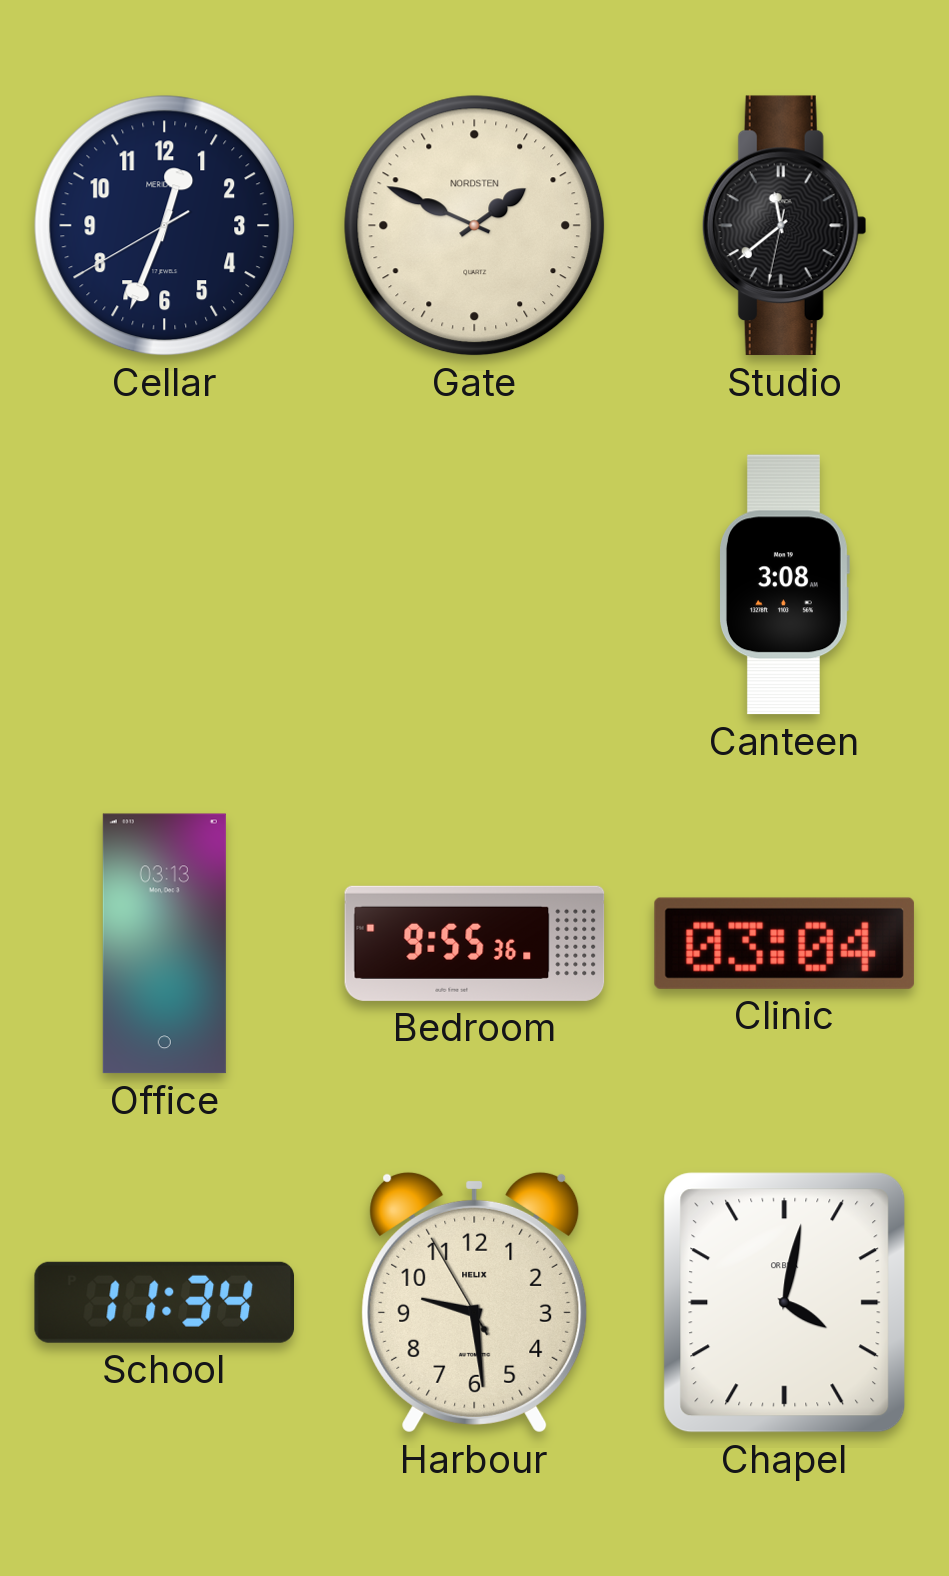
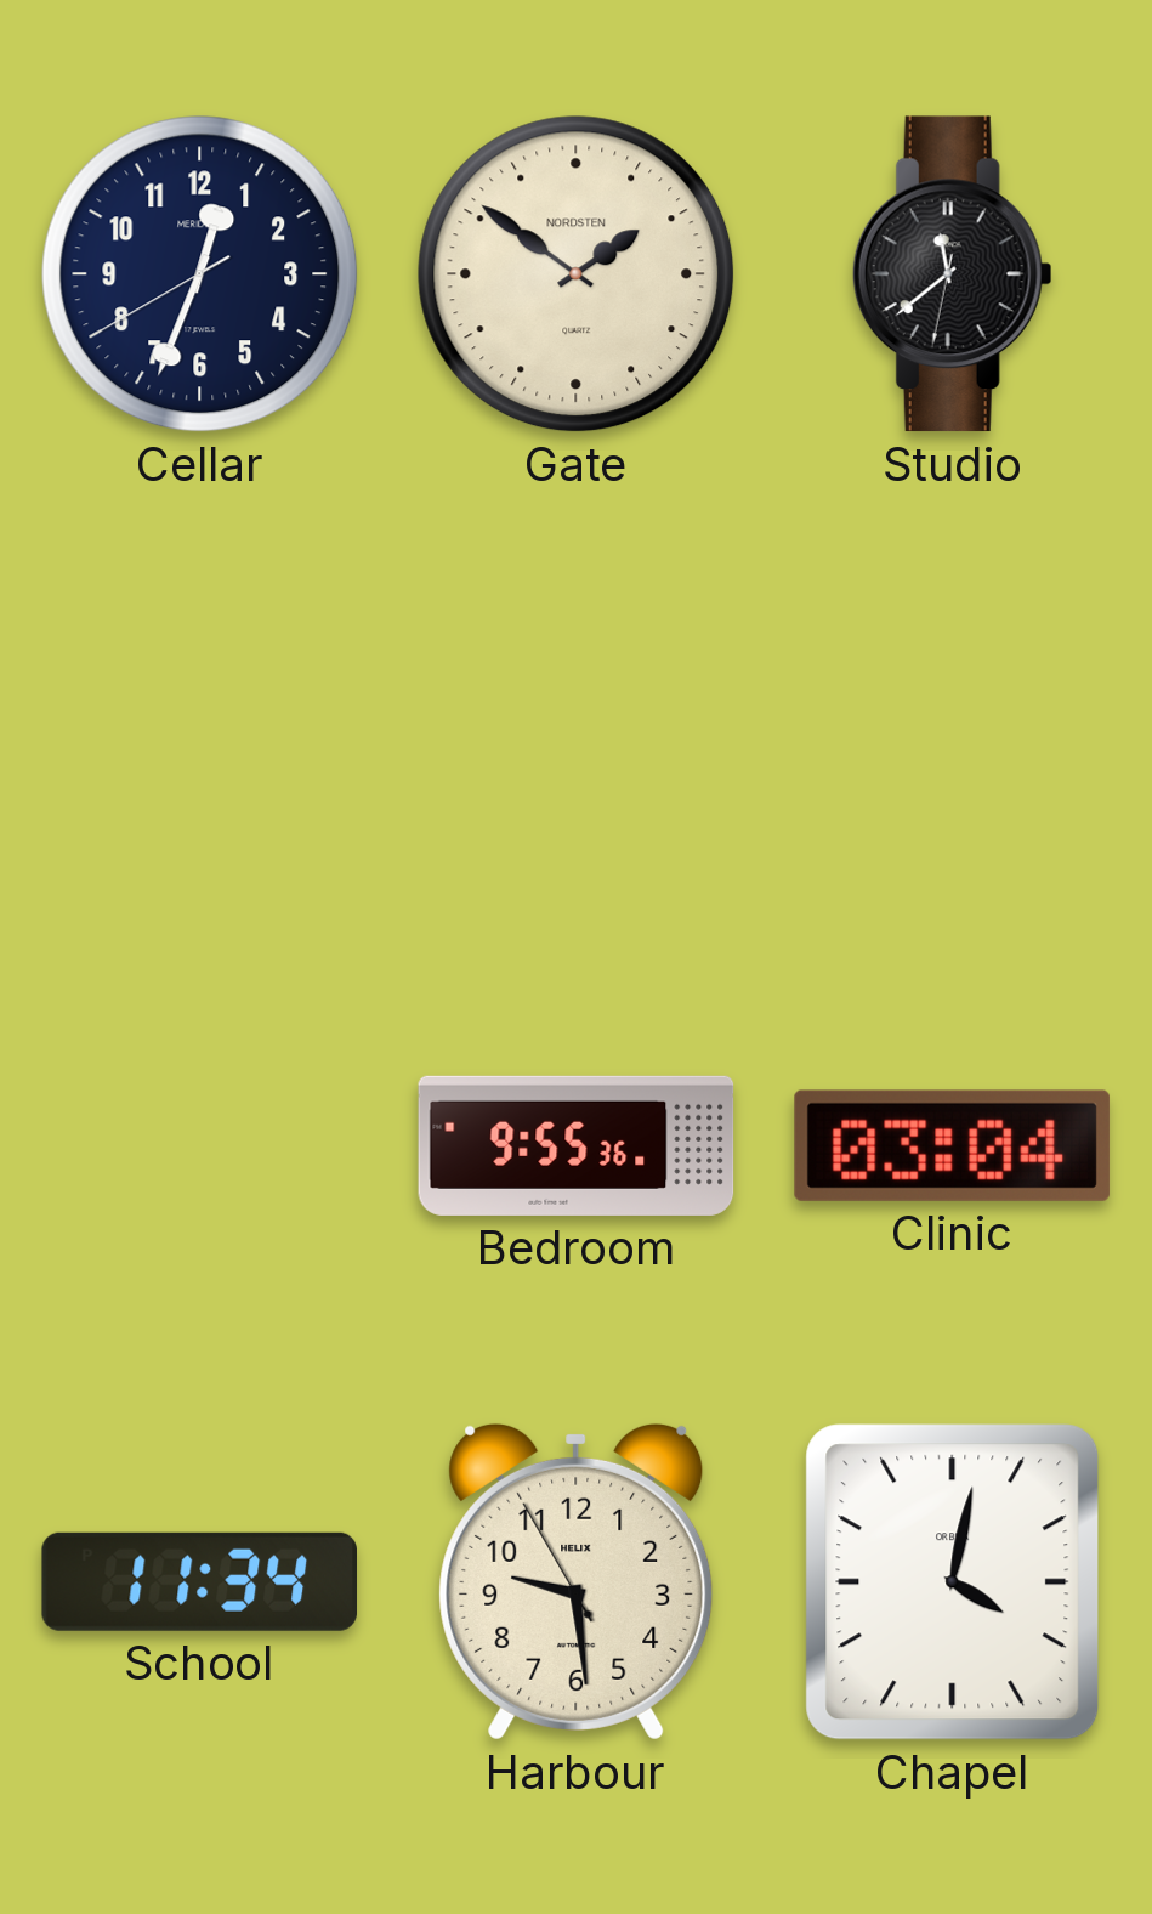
Gate: 1:49 -> 1:51
Canteen: 3:08 -> none
Office: 03:13 -> none
